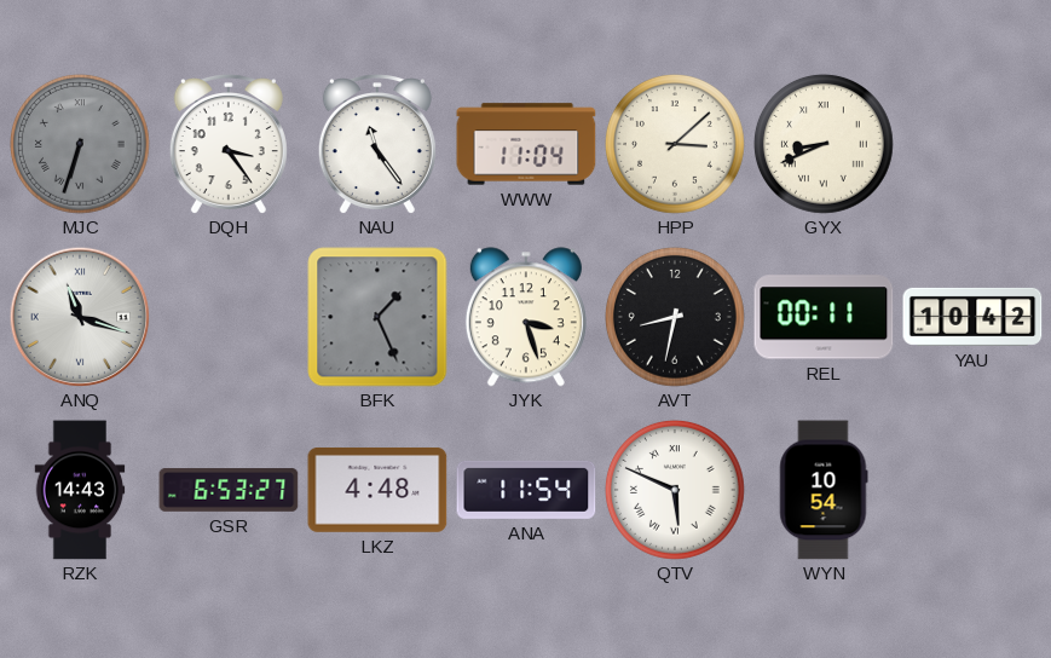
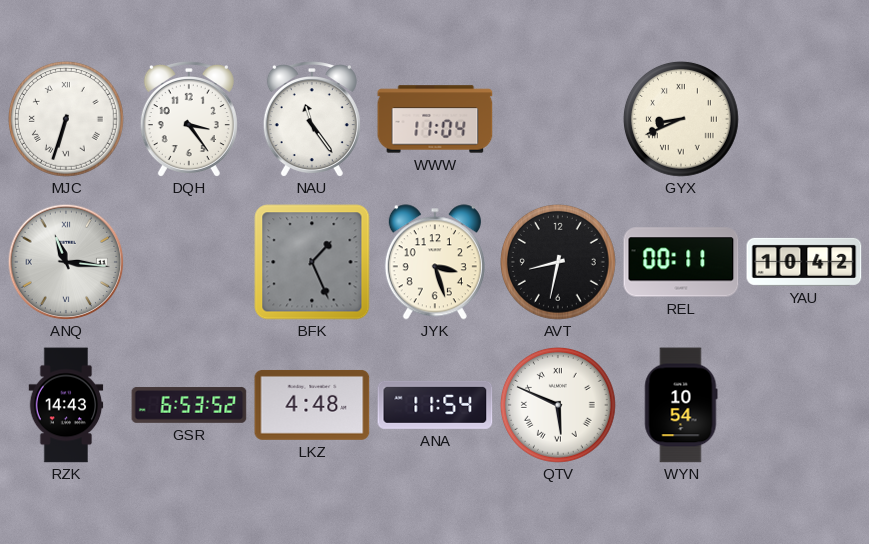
MJC dial: grey -> white
HPP: 3:08 -> none
ANQ: 11:18 -> 11:16
GSR: 6:53:27 -> 6:53:52
